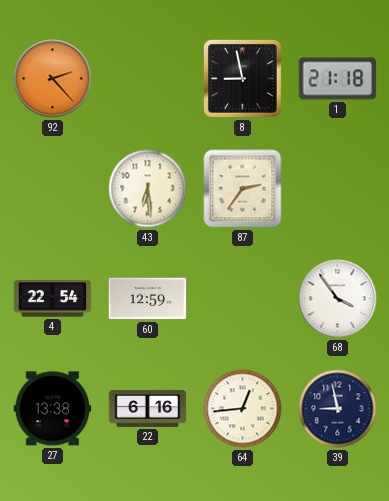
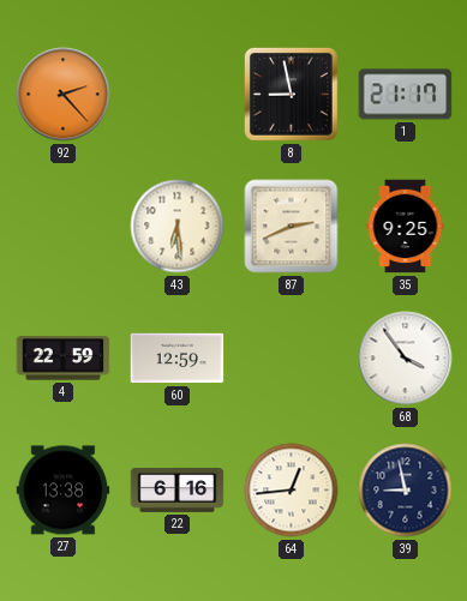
1: 21:18 -> 21:17
87: 2:36 -> 2:41
35: none -> 9:25
4: 22:54 -> 22:59
